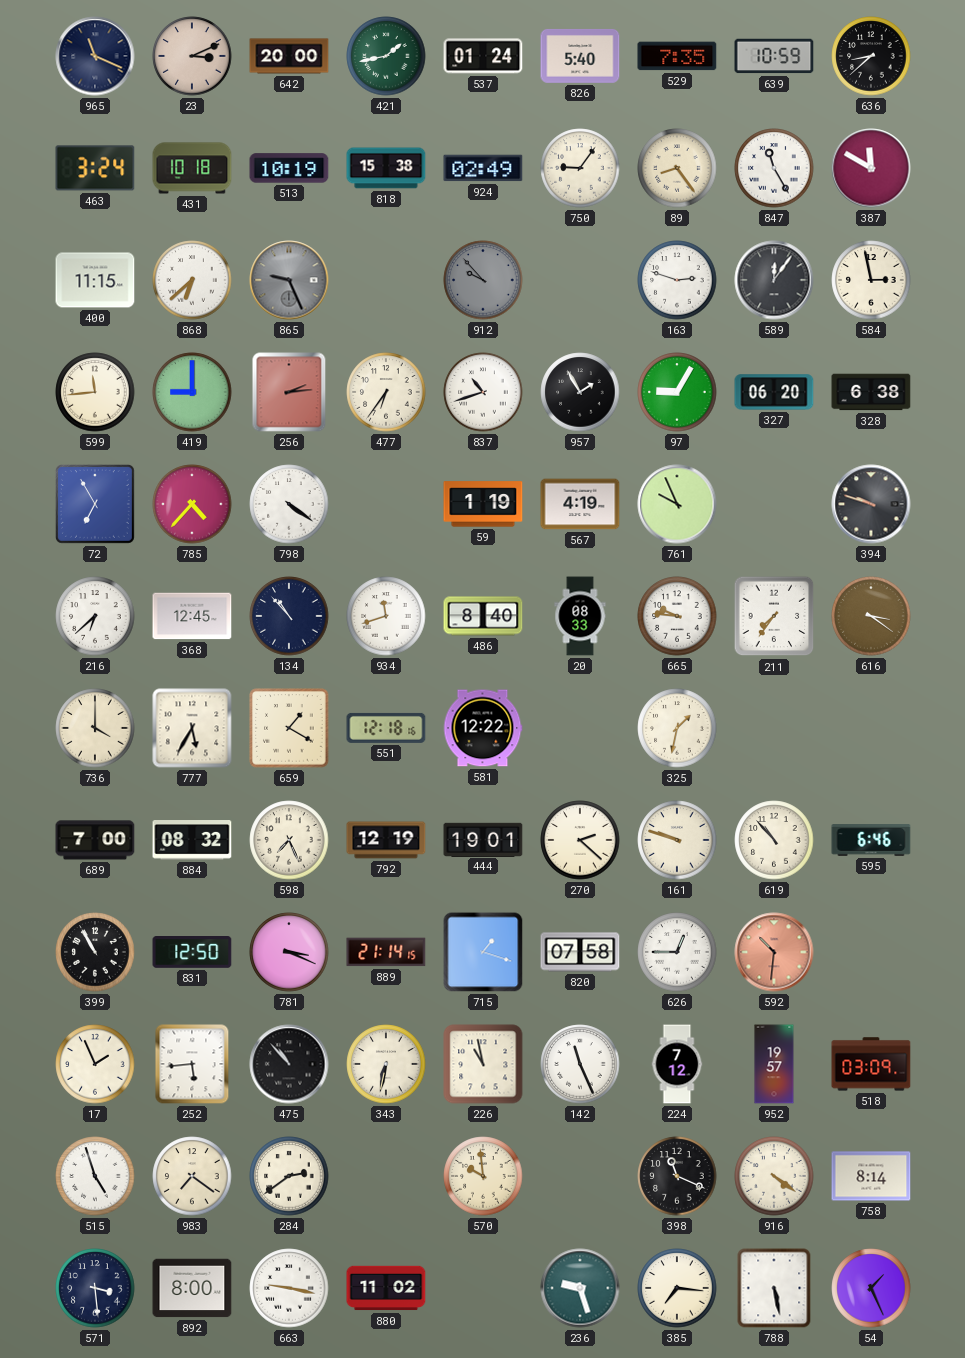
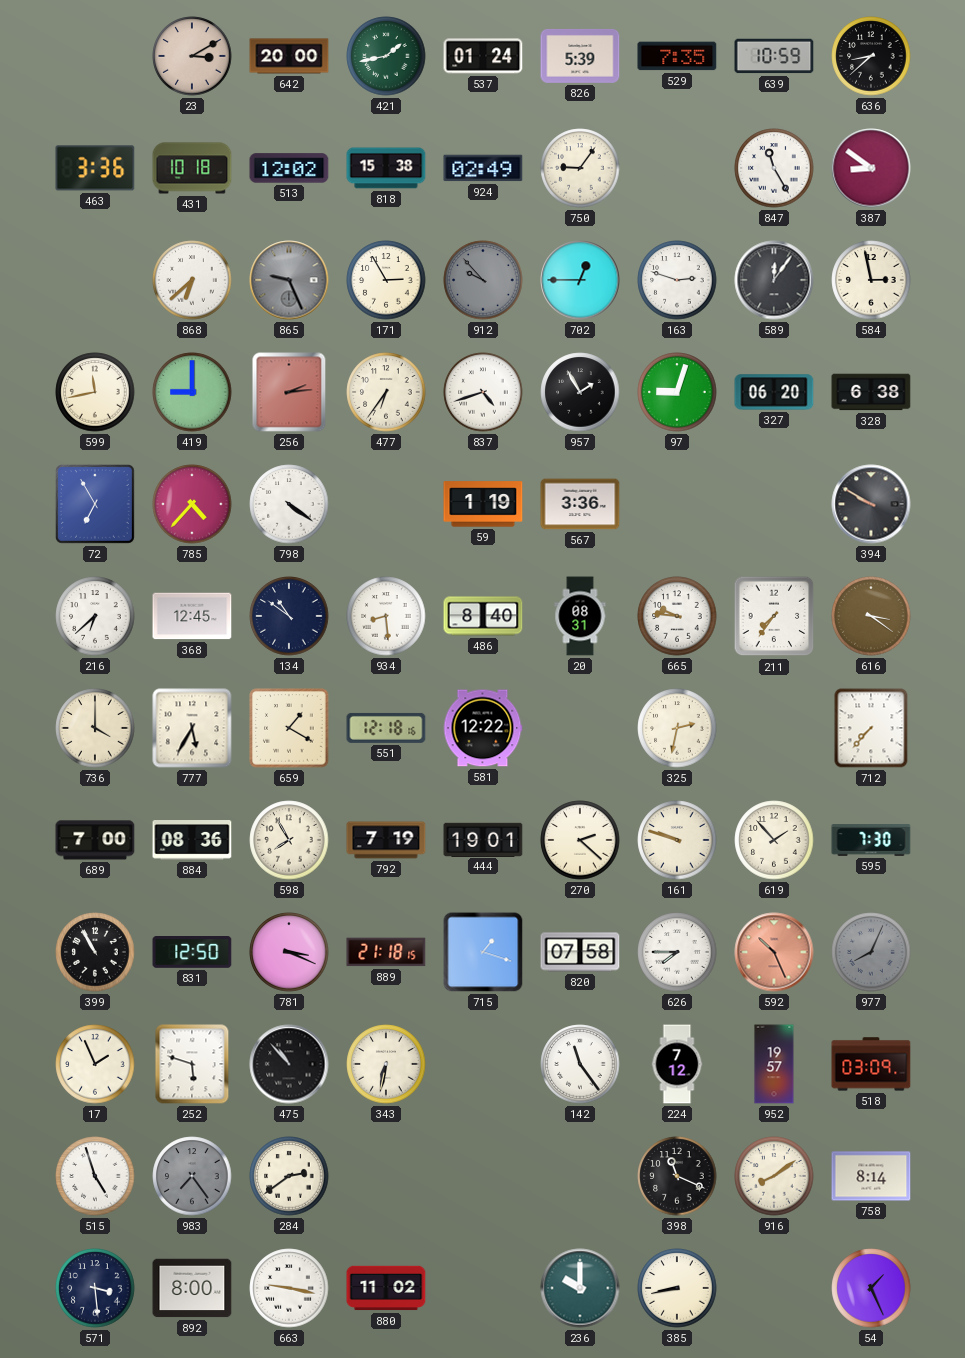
965: 11:19 -> none
23: 3:11 -> 3:10
826: 5:40 -> 5:39
463: 3:24 -> 3:36
513: 10:19 -> 12:02
89: 8:24 -> none
387: 11:50 -> 8:51
400: 11:15 -> none
171: none -> 2:55
702: none -> 12:45
599: 11:44 -> 11:43
837: 10:42 -> 4:42
97: 9:05 -> 9:03
567: 4:19 -> 3:36
761: 9:56 -> none
394: 9:48 -> 9:50
134: 10:53 -> 10:51
934: 11:42 -> 8:29
20: 08:33 -> 08:31
325: 1:32 -> 2:32
712: none -> 7:37
884: 08:32 -> 08:36
598: 7:26 -> 7:55
792: 12:19 -> 7:19
619: 10:53 -> 1:53
595: 6:46 -> 7:30
889: 21:14 -> 21:18
626: 12:45 -> 7:45
592: 10:31 -> 10:26
977: none -> 8:04
252: 5:44 -> 5:48
226: 10:58 -> none
142: 11:26 -> 11:24
983: 7:21 -> 7:24
983 dial: cream -> grey
570: 9:59 -> none
916: 4:21 -> 8:09
236: 9:27 -> 10:00
385: 7:16 -> 8:43
788: 5:28 -> none
